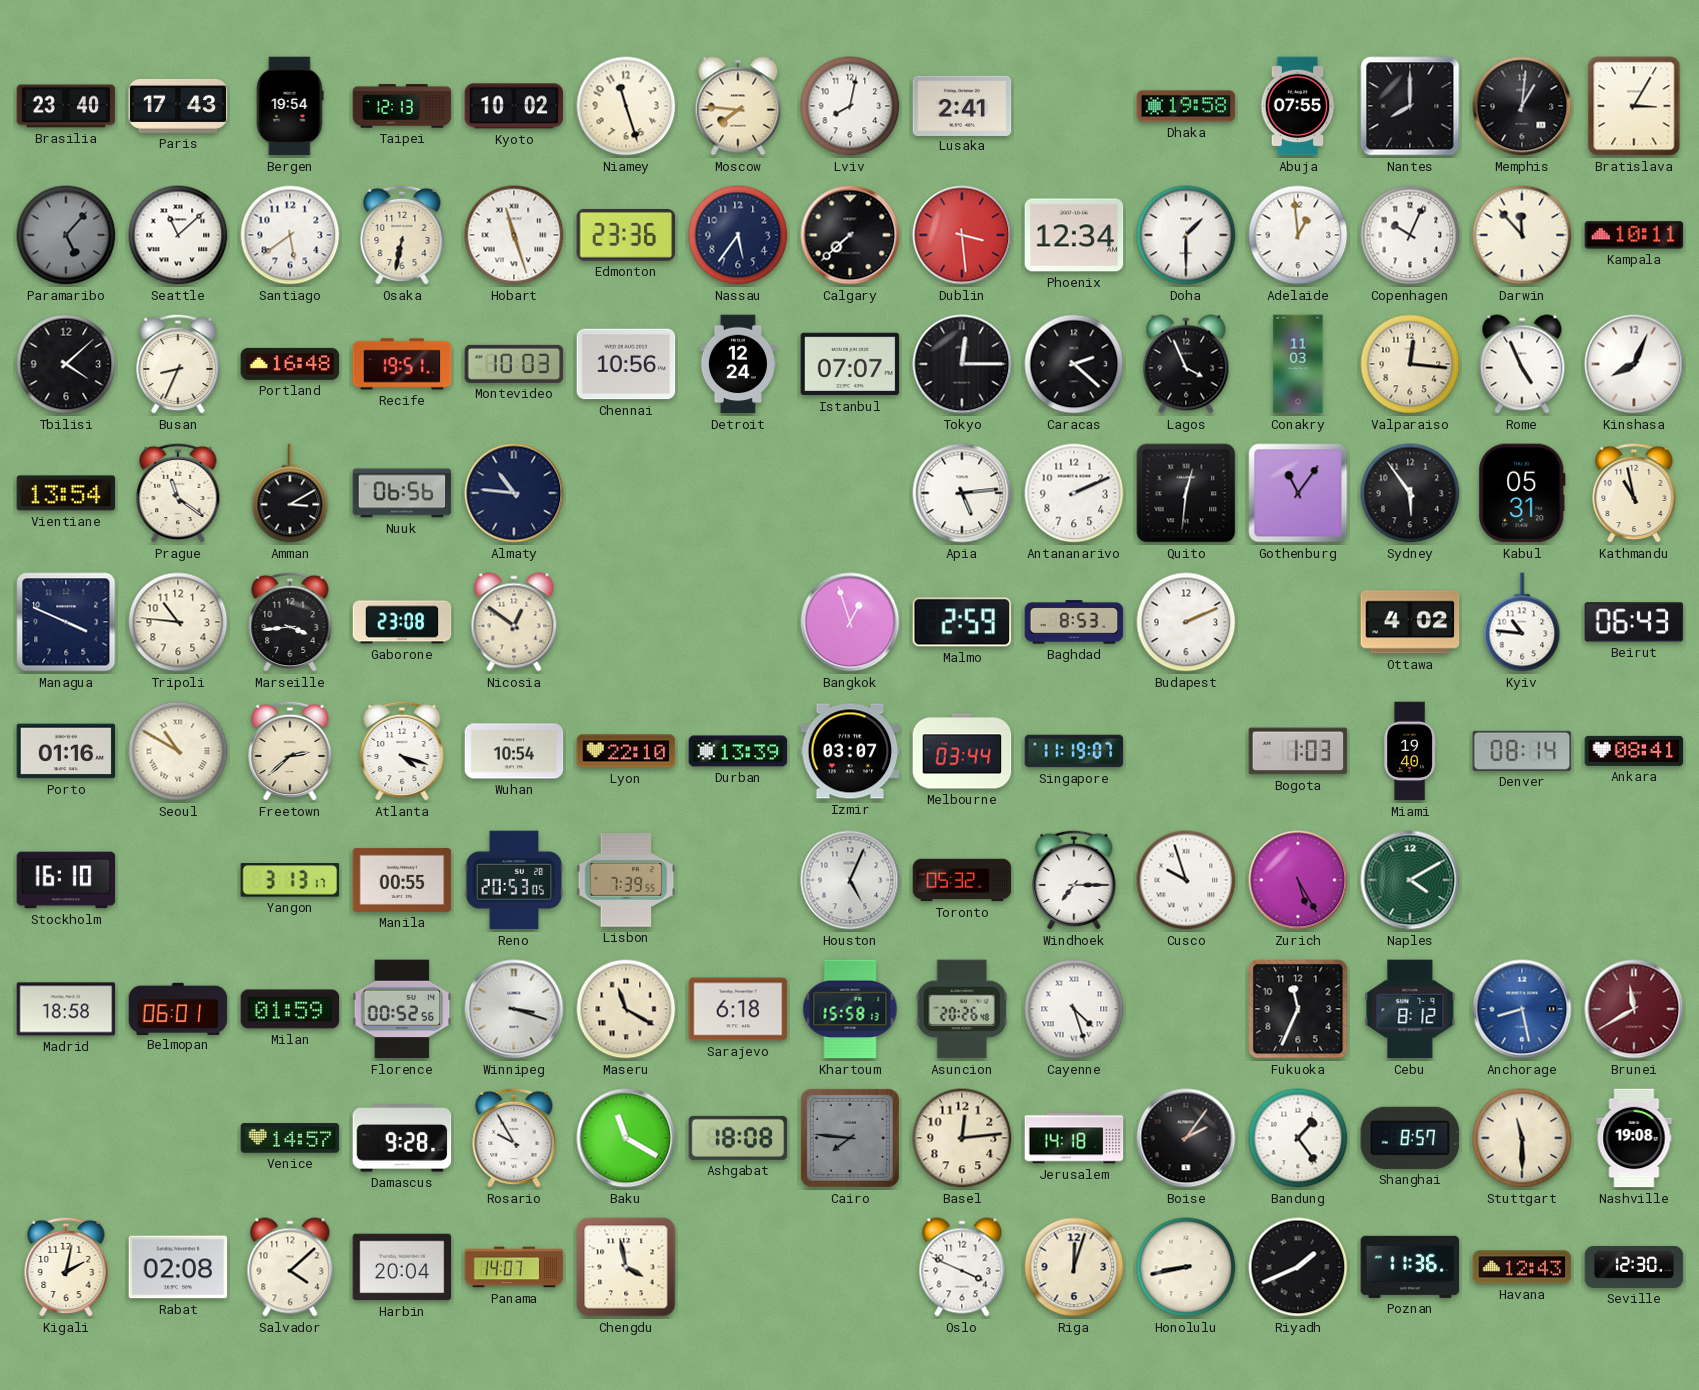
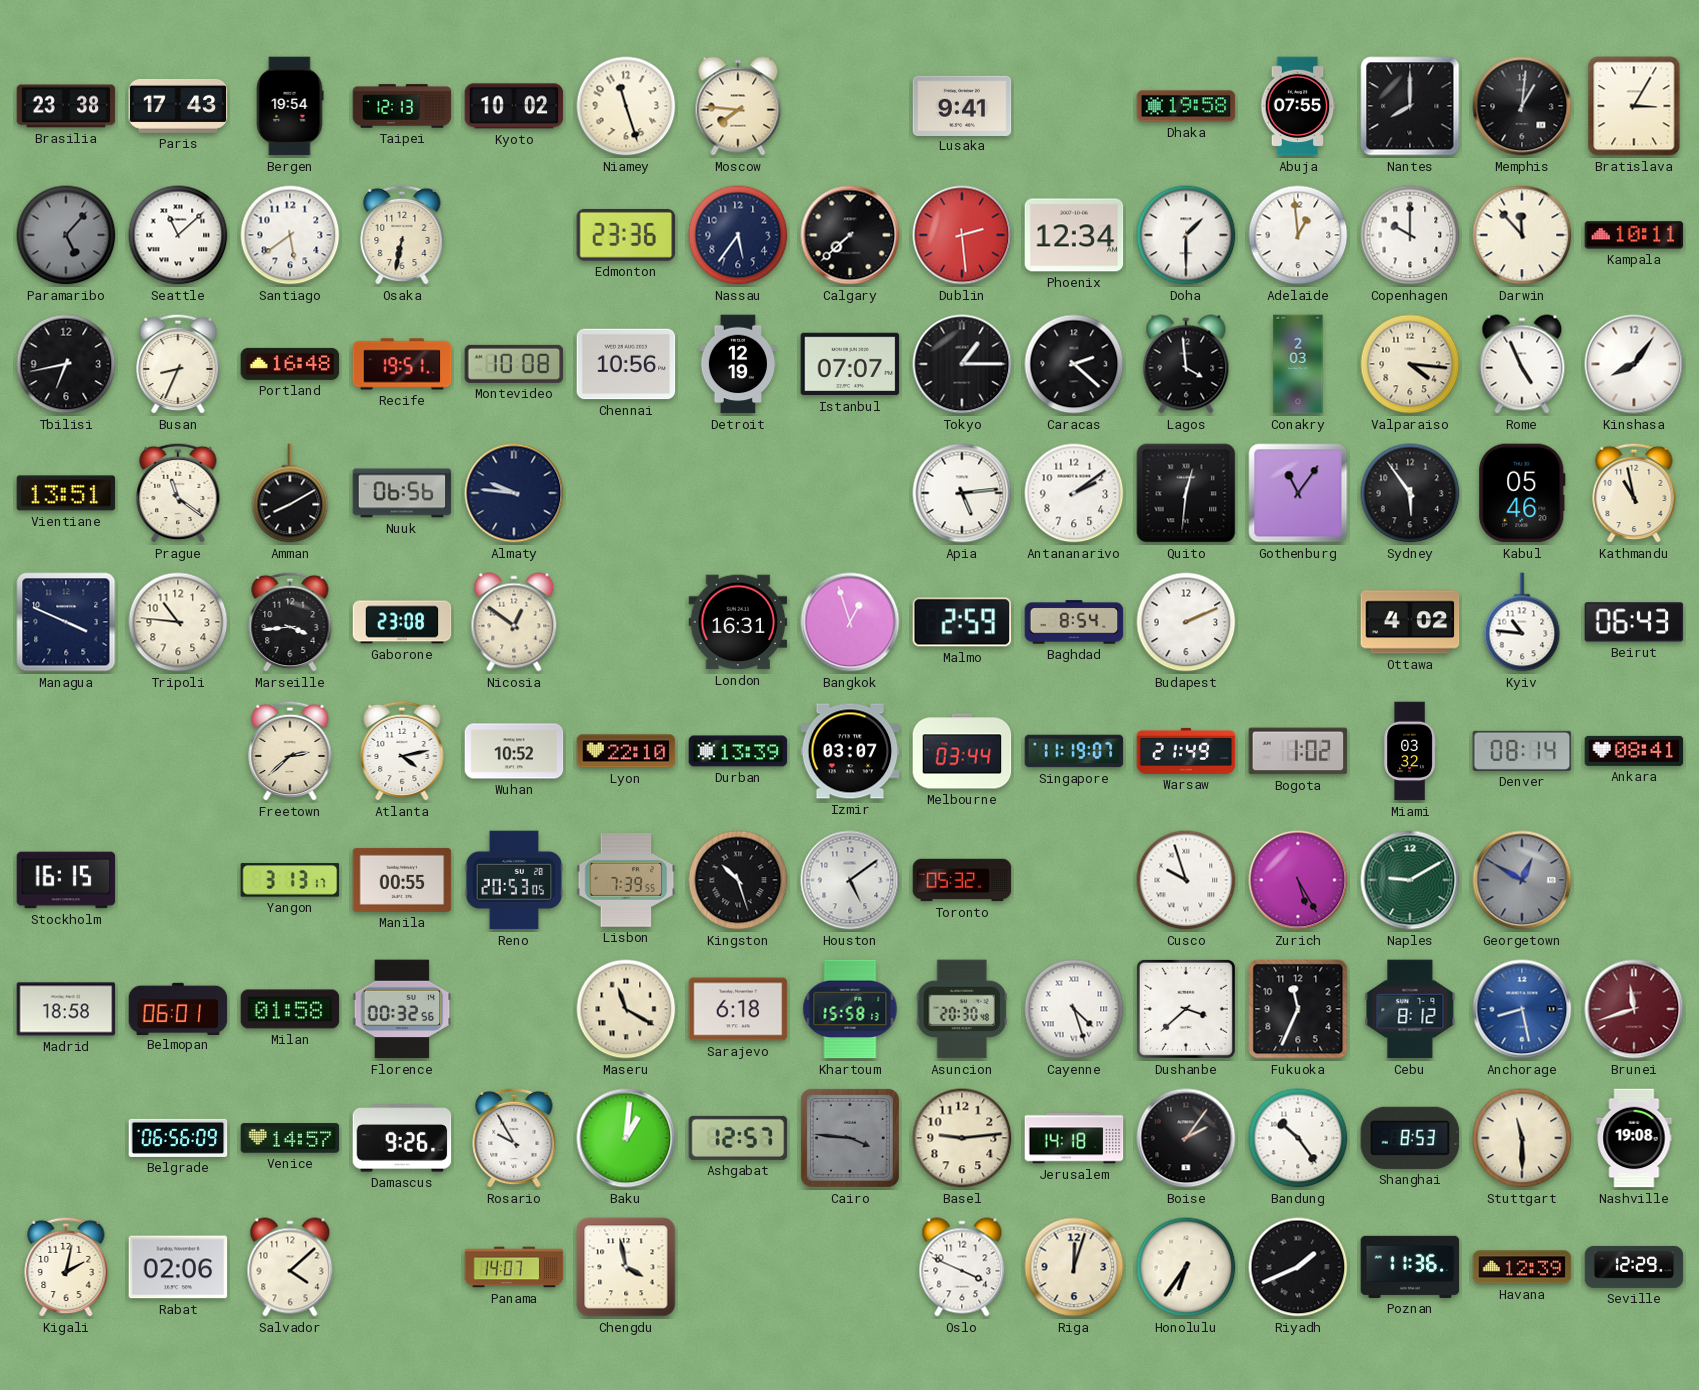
Brasilia: 23:40 -> 23:38
Lviv: 8:02 -> none
Lusaka: 2:41 -> 9:41
Hobart: 11:27 -> none
Dublin: 3:29 -> 2:29
Copenhagen: 10:04 -> 10:00
Tbilisi: 4:08 -> 6:43
Montevideo: 10:03 -> 10:08
Detroit: 12:24 -> 12:19
Tokyo: 12:15 -> 1:15
Lagos: 3:56 -> 3:59
Conakry: 11:03 -> 2:03
Valparaiso: 12:16 -> 4:16
Kinshasa: 8:04 -> 8:06
Vientiane: 13:54 -> 13:51
Amman: 3:10 -> 8:10
Almaty: 10:46 -> 9:46
Antananarivo: 2:11 -> 2:09
Kabul: 05:31 -> 05:46
London: none -> 16:31
Baghdad: 8:53 -> 8:54
Porto: 01:16 -> none
Seoul: 10:50 -> none
Atlanta: 4:18 -> 4:13
Wuhan: 10:54 -> 10:52
Warsaw: none -> 21:49
Bogota: 1:03 -> 1:02
Miami: 19:40 -> 03:32
Stockholm: 16:10 -> 16:15
Kingston: none -> 10:27
Houston: 5:04 -> 5:09
Windhoek: 7:15 -> none
Naples: 4:10 -> 9:10
Georgetown: none -> 12:50
Milan: 01:59 -> 01:58
Florence: 00:52 -> 00:32
Winnipeg: 3:18 -> none
Asuncion: 20:26 -> 20:30
Dushanbe: none -> 3:38
Brunei: 11:40 -> 11:42
Belgrade: none -> 06:56
Damascus: 9:28 -> 9:26
Baku: 11:20 -> 1:01
Ashgabat: 18:08 -> 12:57
Cairo: 7:46 -> 3:46
Basel: 12:14 -> 9:14
Bandung: 1:24 -> 10:24
Shanghai: 8:57 -> 8:53
Rabat: 02:08 -> 02:06
Harbin: 20:04 -> none
Honolulu: 8:43 -> 6:36
Havana: 12:43 -> 12:39
Seville: 12:30 -> 12:29
